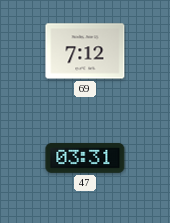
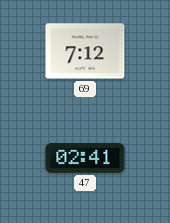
47: 03:31 -> 02:41
